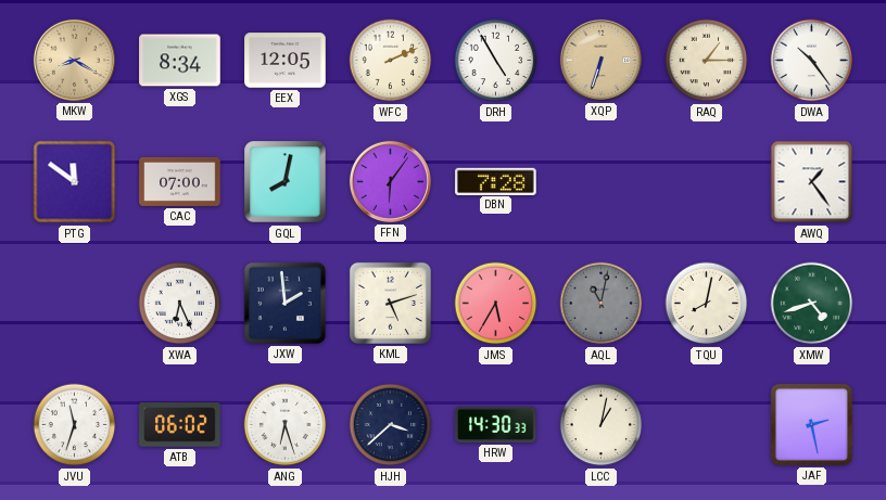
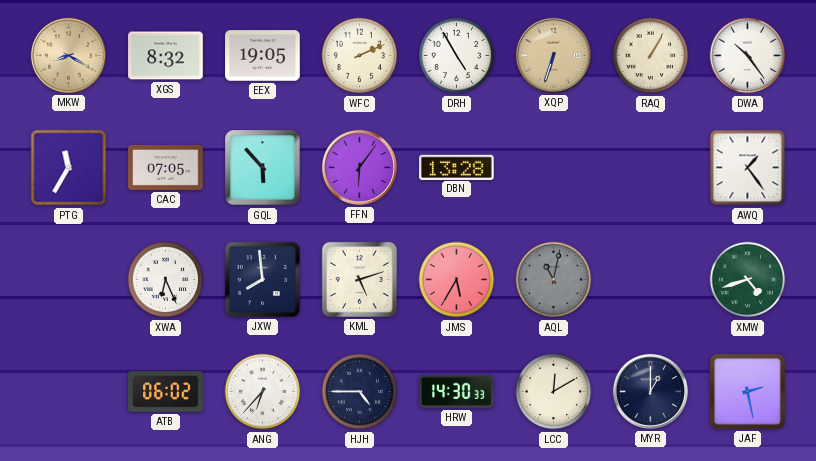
XGS: 8:34 -> 8:32
EEX: 12:05 -> 19:05
RAQ: 1:15 -> 1:05
PTG: 11:51 -> 11:35
CAC: 07:00 -> 07:05
GQL: 8:02 -> 5:53
DBN: 7:28 -> 13:28
JXW: 1:59 -> 7:59
TQU: 8:02 -> none
JVU: 11:33 -> none
ANG: 6:27 -> 6:37
HJH: 3:38 -> 4:45
LCC: 1:02 -> 12:10
MYR: none -> 1:00
